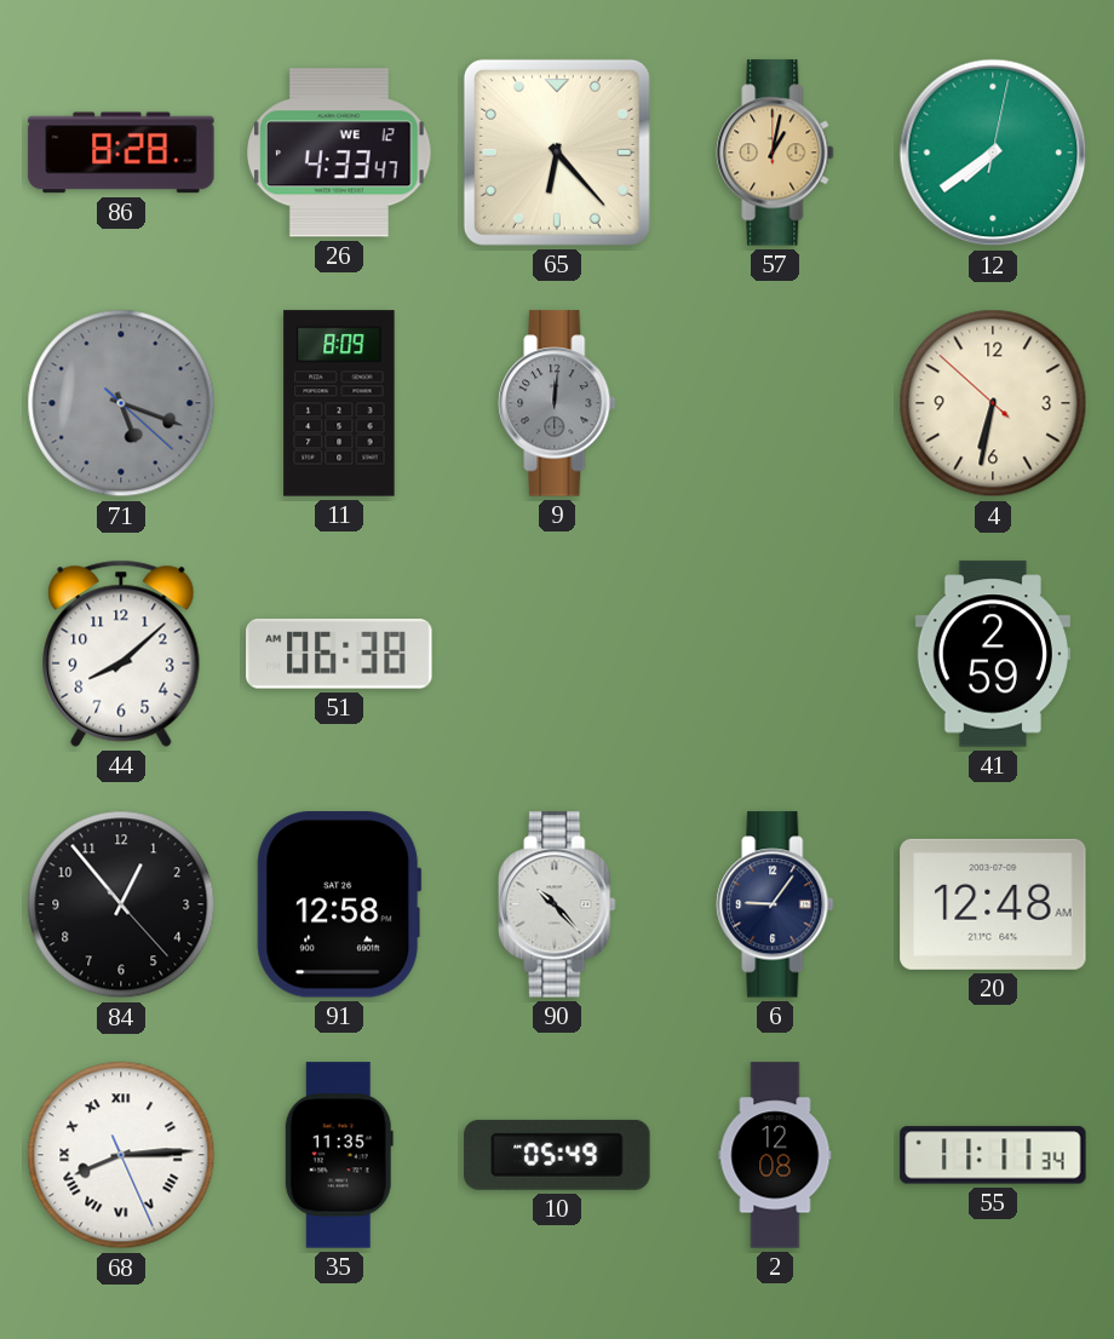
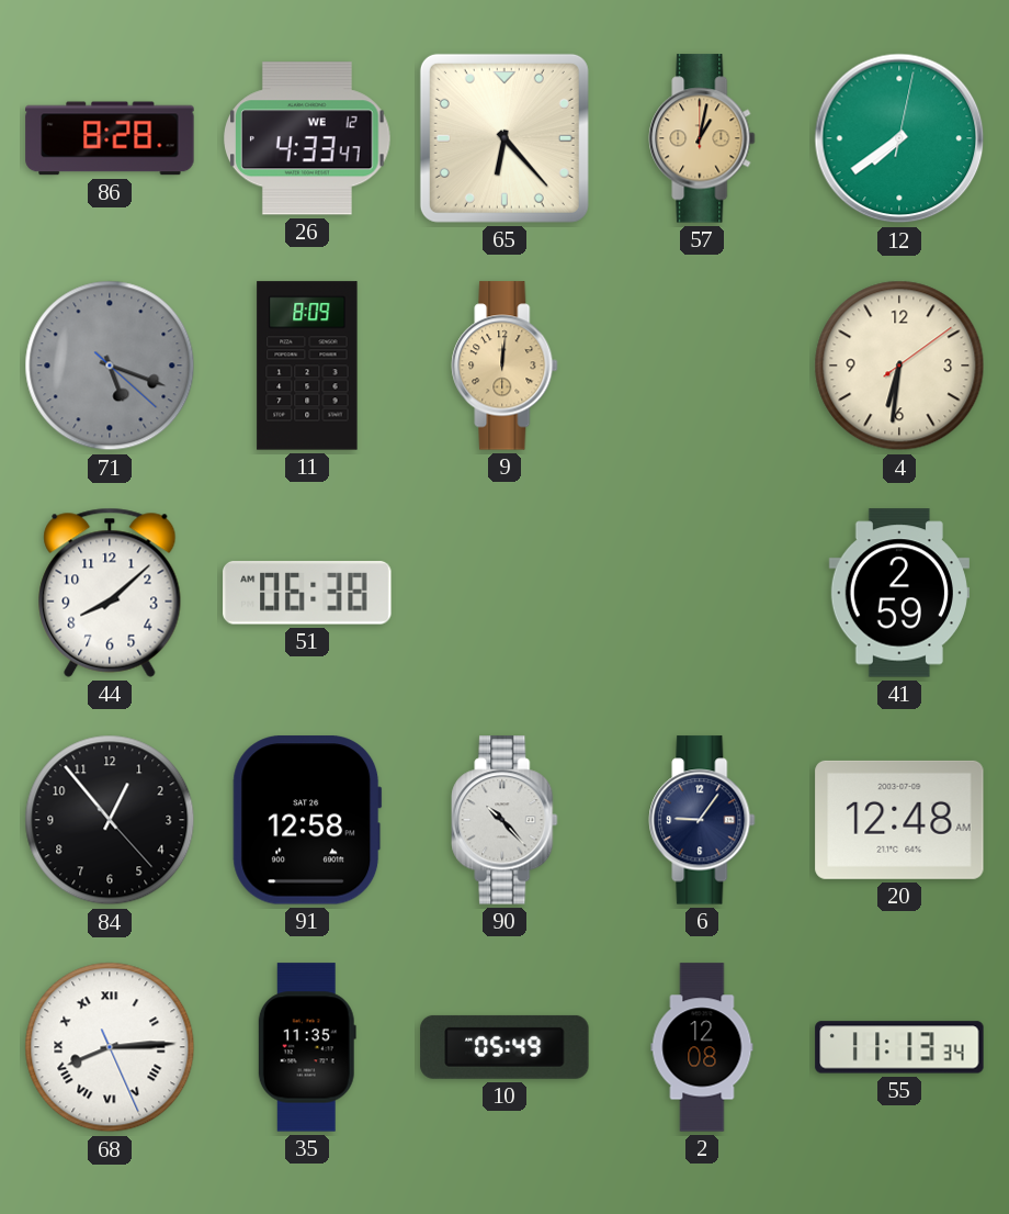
9 dial: grey -> champagne
4: 6:31:52 -> 6:31:09
55: 11:11 -> 11:13
